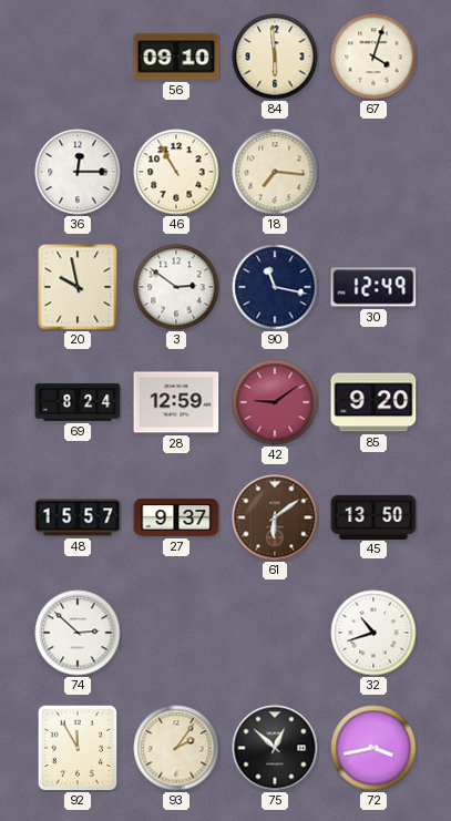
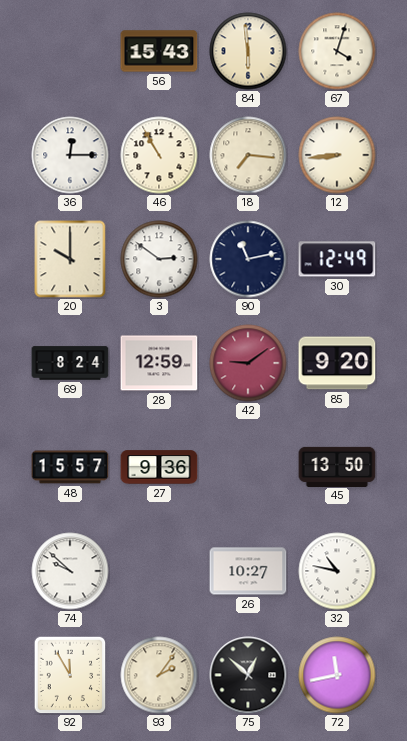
56: 09:10 -> 15:43
12: none -> 8:44
20: 9:58 -> 10:00
90: 11:17 -> 11:13
27: 9:37 -> 9:36
61: 6:09 -> none
74: 2:52 -> 9:52
26: none -> 10:27
32: 10:42 -> 10:47
72: 3:43 -> 11:43
